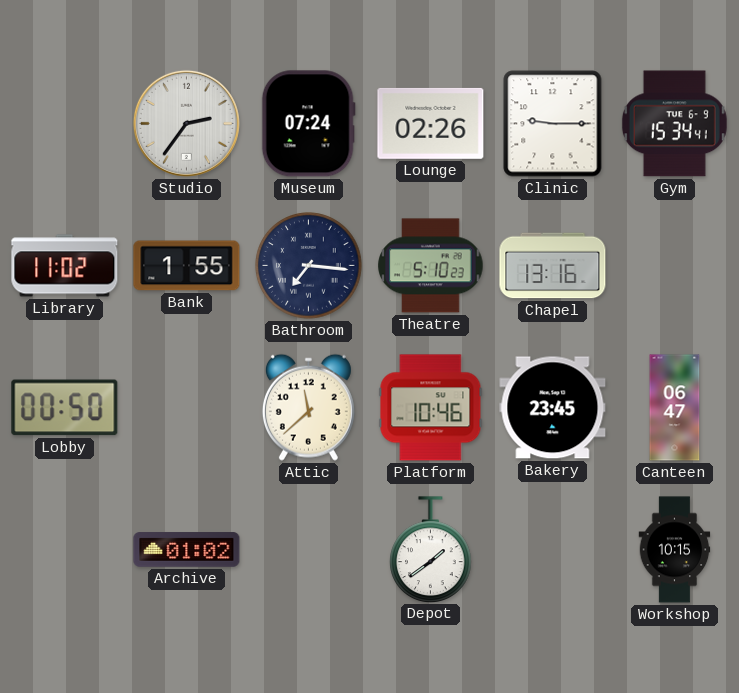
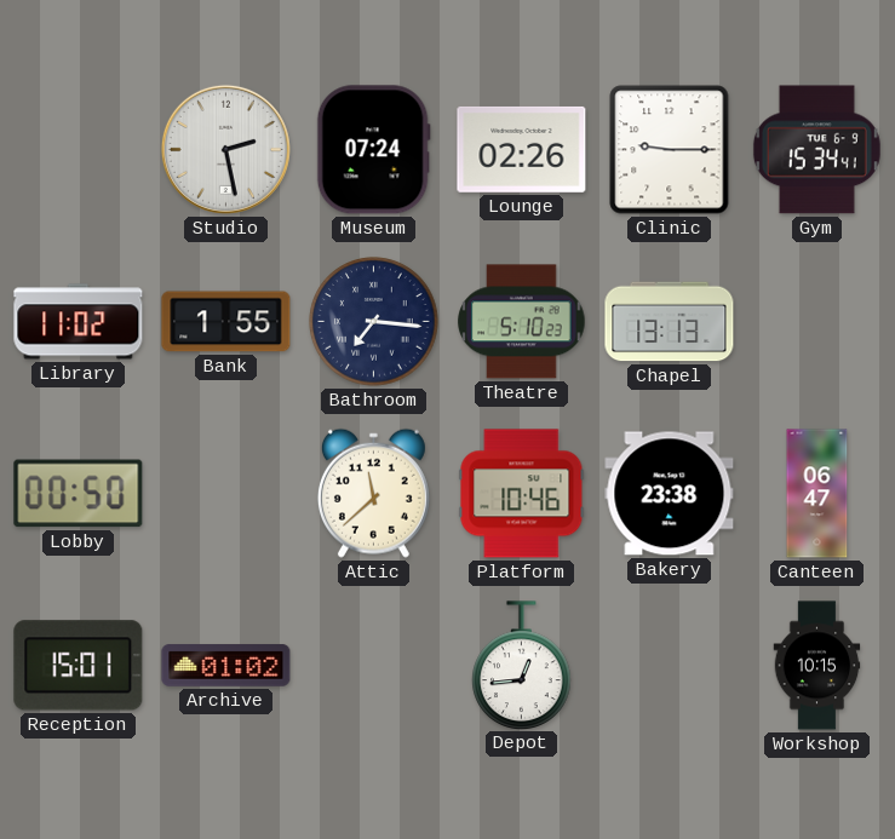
Studio: 2:36 -> 2:28
Chapel: 13:16 -> 13:13
Bakery: 23:45 -> 23:38
Reception: none -> 15:01
Depot: 1:39 -> 12:44
